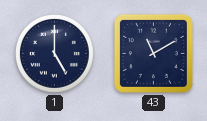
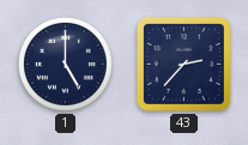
43: 11:10 -> 2:37
